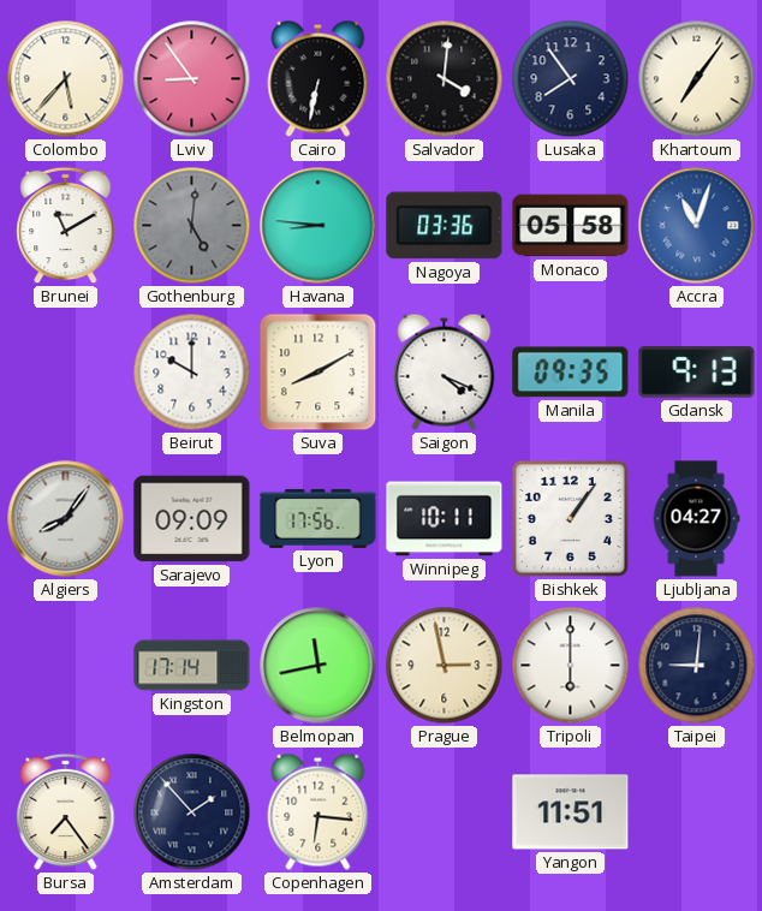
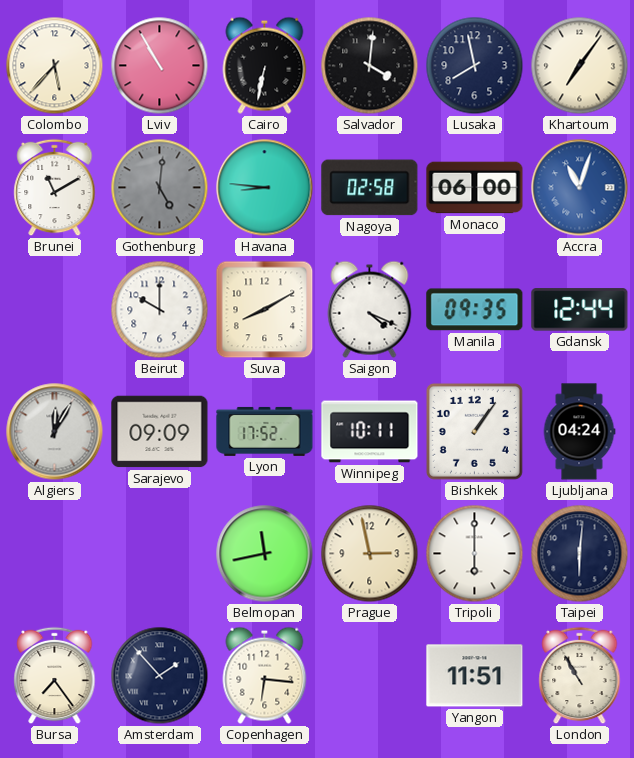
Lviv: 8:54 -> 10:55
Lusaka: 7:54 -> 7:58
Nagoya: 03:36 -> 02:58
Monaco: 05:58 -> 06:00
Gdansk: 9:13 -> 12:44
Algiers: 8:06 -> 12:05
Lyon: 17:56 -> 17:52
Ljubljana: 04:27 -> 04:24
Kingston: 17:14 -> none
Taipei: 9:01 -> 6:01
London: none -> 10:55
